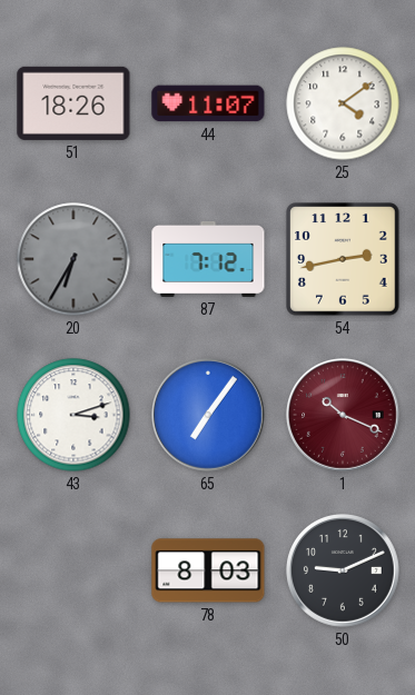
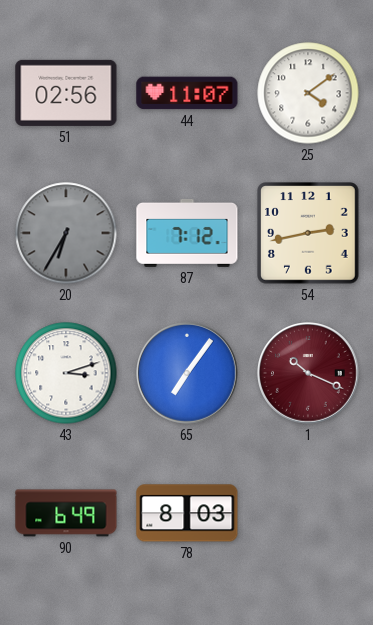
51: 18:26 -> 02:56
90: none -> 6:49
50: 9:11 -> none
